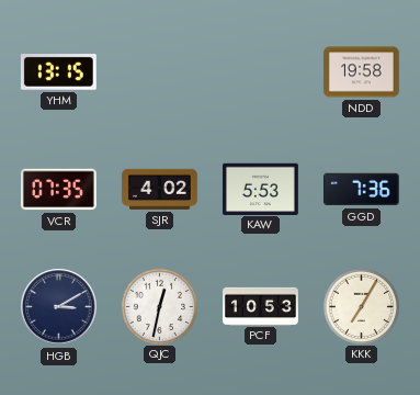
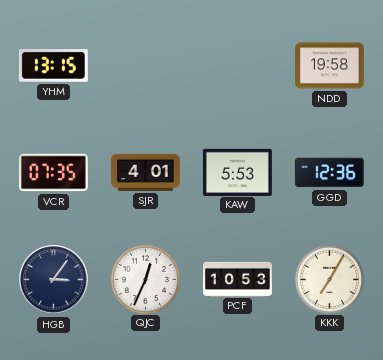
SJR: 4:02 -> 4:01
GGD: 7:36 -> 12:36
HGB: 3:10 -> 3:06
QJC: 12:32 -> 12:34
